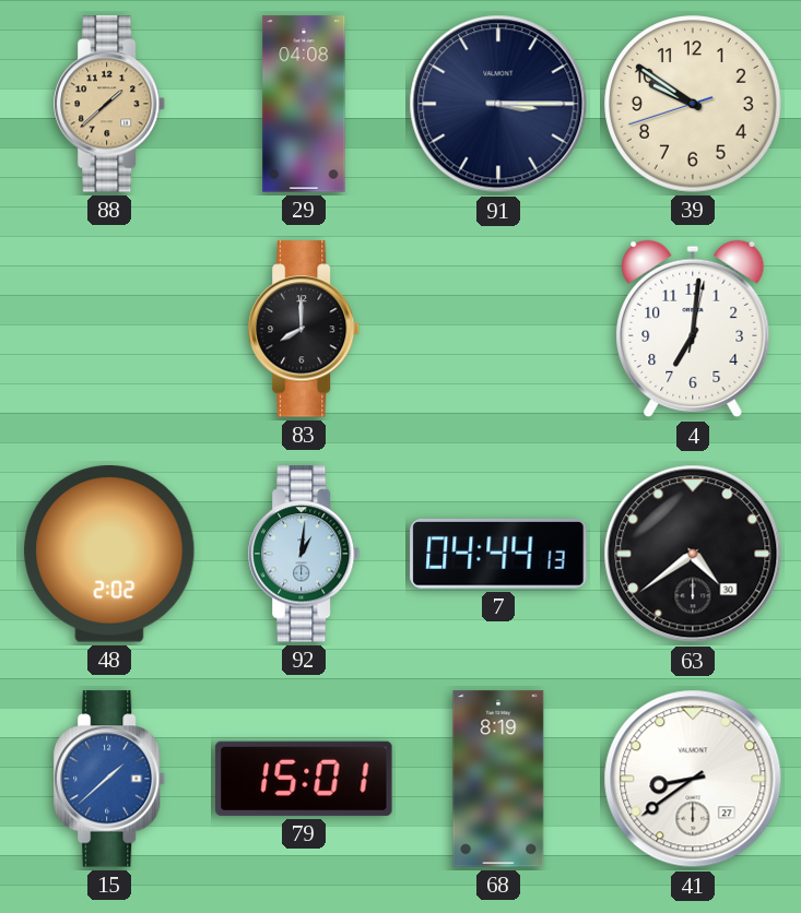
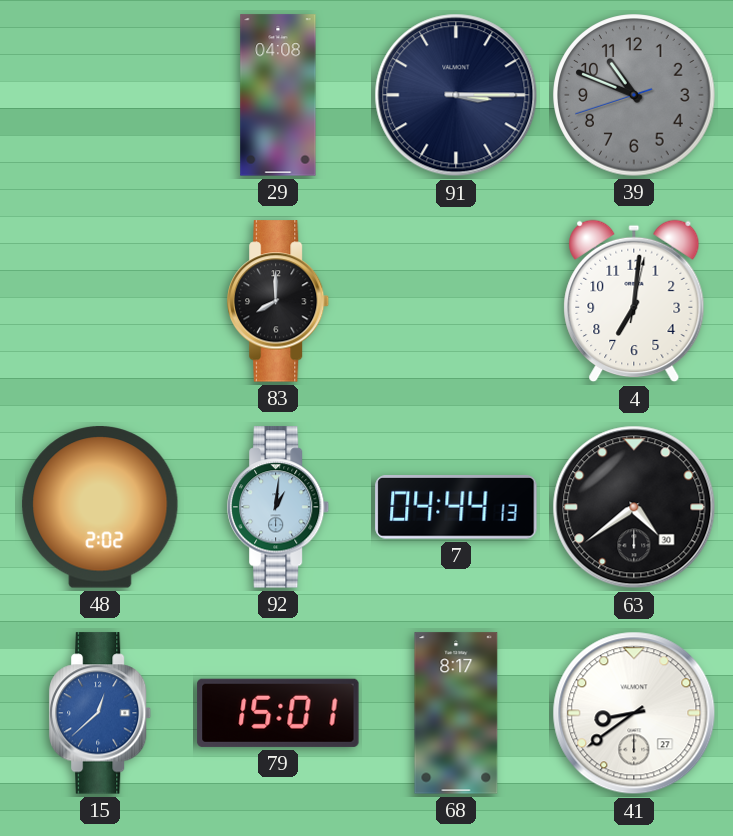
88: 1:38 -> none
39: 9:50 -> 10:48
39 dial: cream -> grey
15: 1:38 -> 12:38
68: 8:19 -> 8:17
